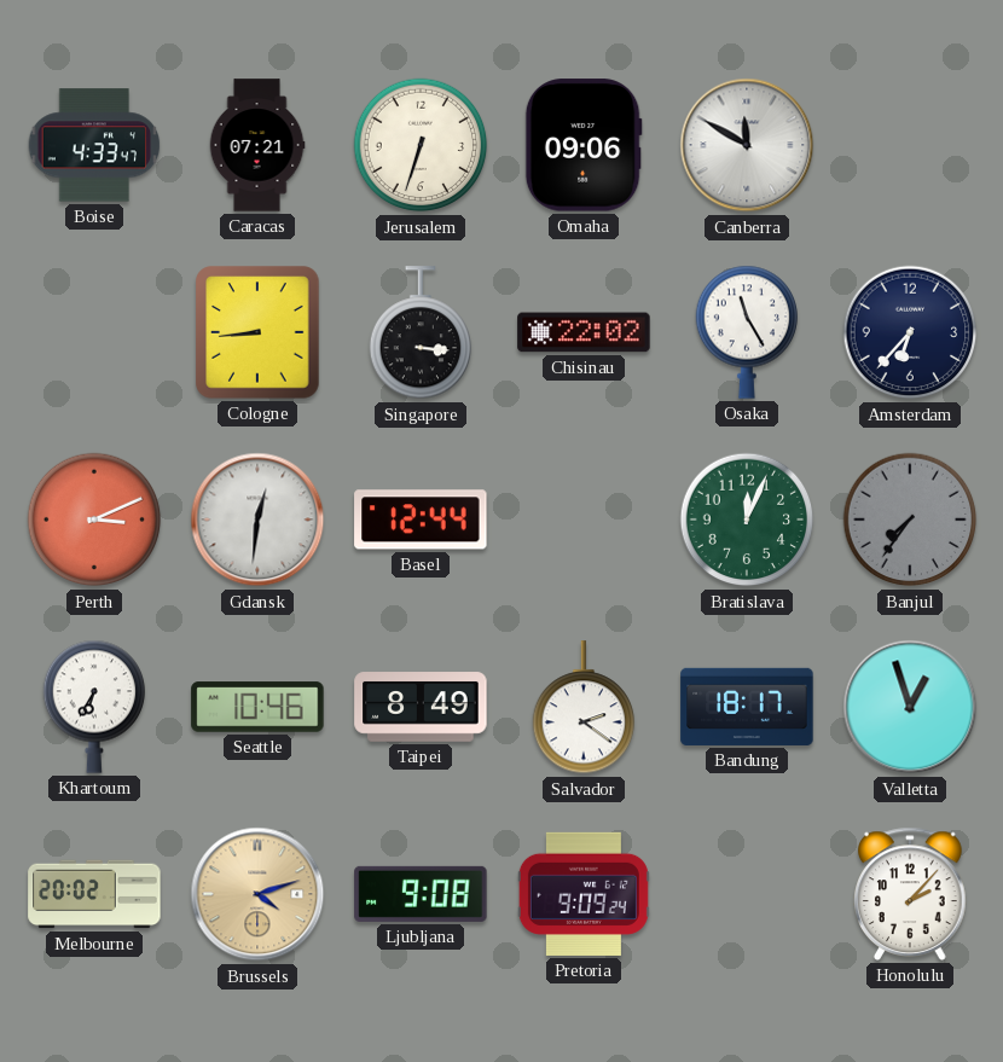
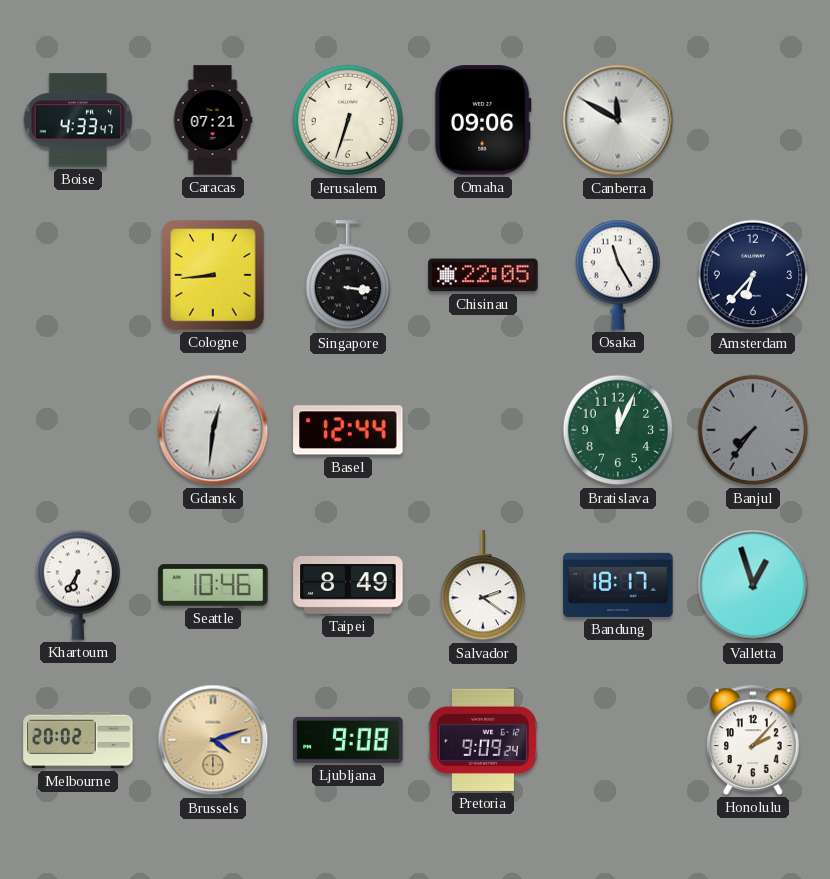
Chisinau: 22:02 -> 22:05
Perth: 3:11 -> none
